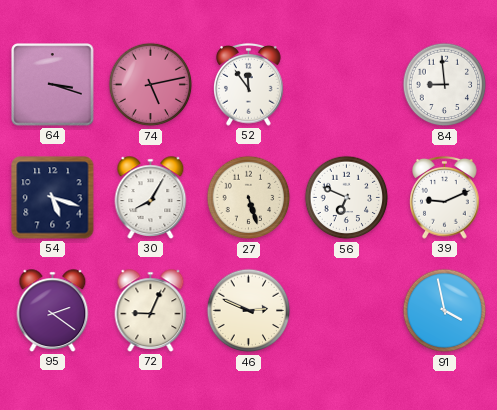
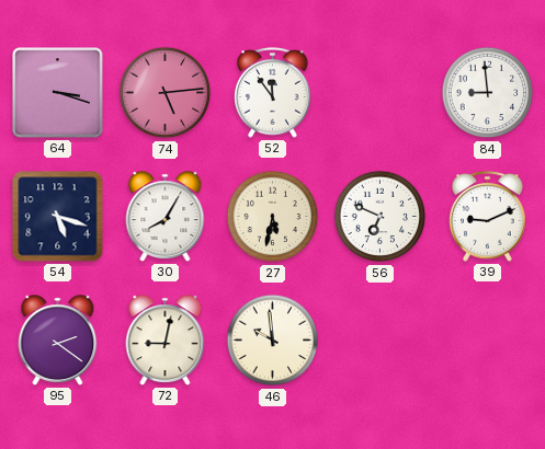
74: 5:13 -> 5:14
27: 5:27 -> 5:32
72: 9:04 -> 9:02
46: 2:49 -> 9:59
91: 3:58 -> none
